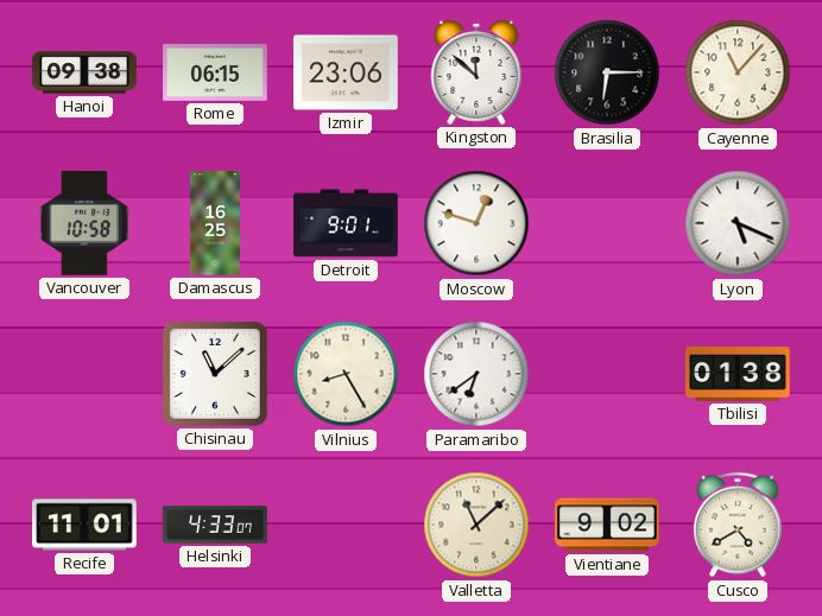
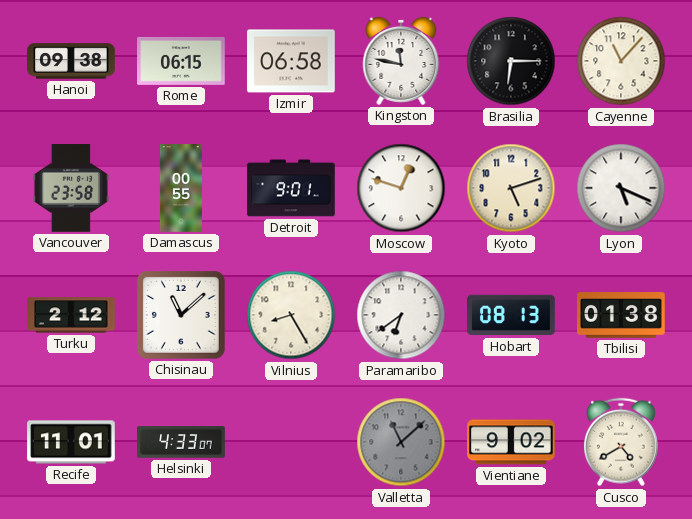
Izmir: 23:06 -> 06:58
Kingston: 11:52 -> 11:47
Vancouver: 10:58 -> 23:58
Damascus: 16:25 -> 00:55
Kyoto: none -> 5:12
Turku: none -> 2:12
Hobart: none -> 08:13
Valletta dial: cream -> grey
